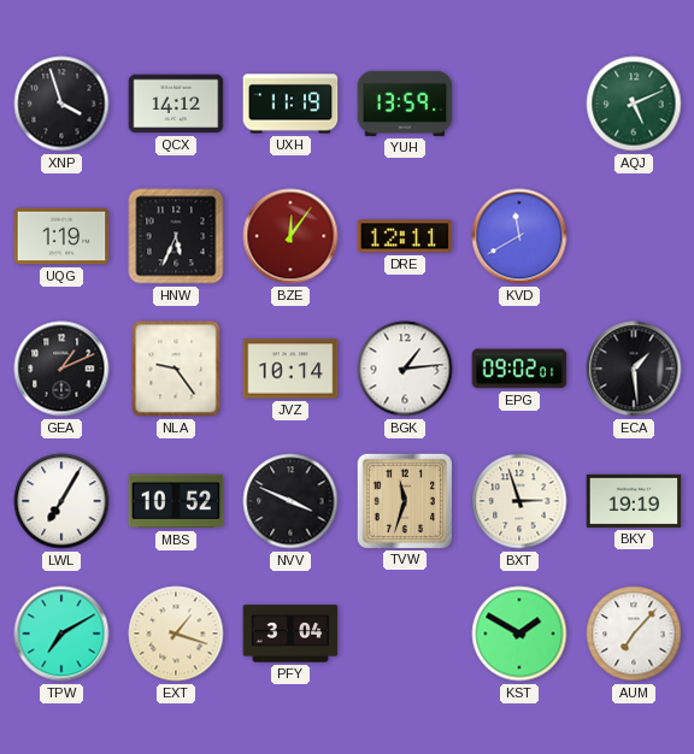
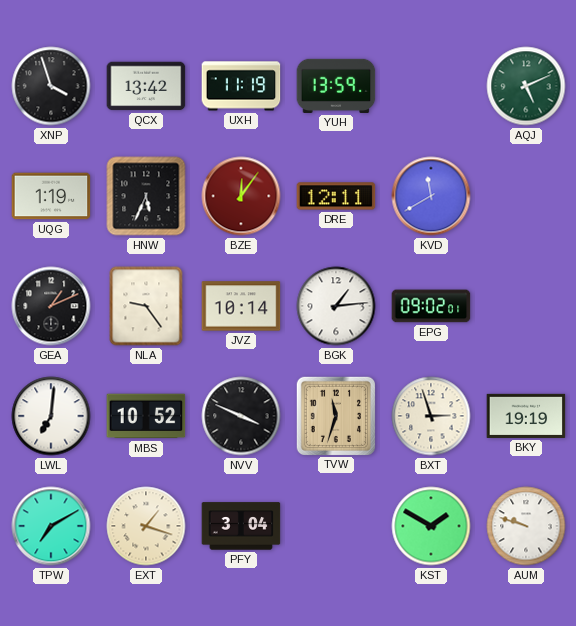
QCX: 14:12 -> 13:42
ECA: 1:29 -> none
LWL: 7:05 -> 7:01
AUM: 7:07 -> 9:48
